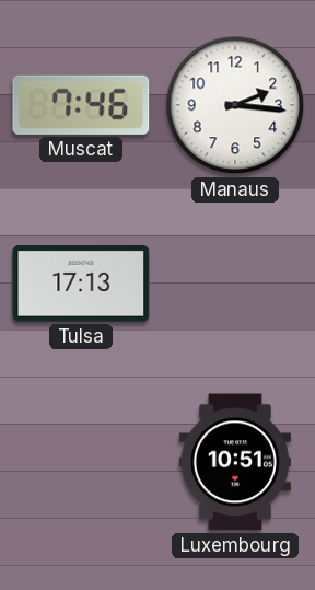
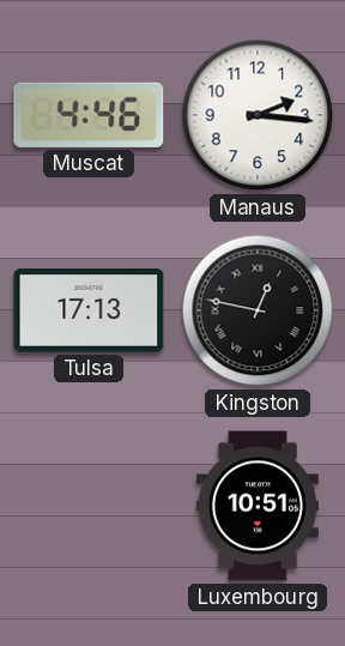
Muscat: 7:46 -> 4:46
Kingston: none -> 12:47
